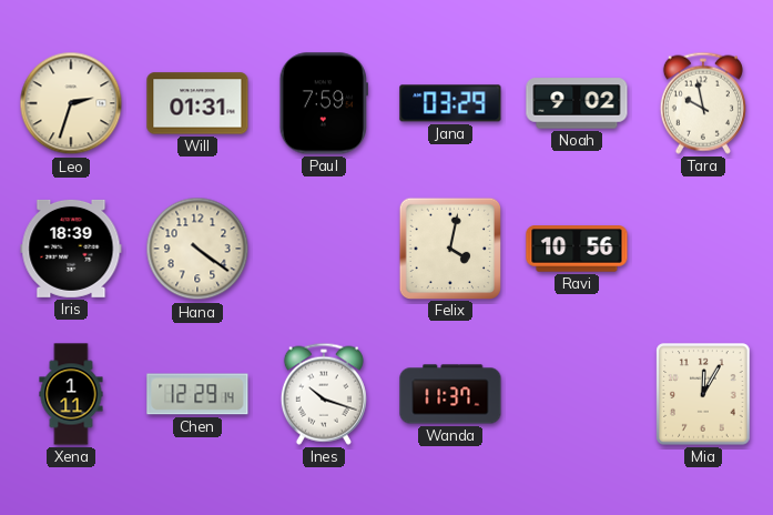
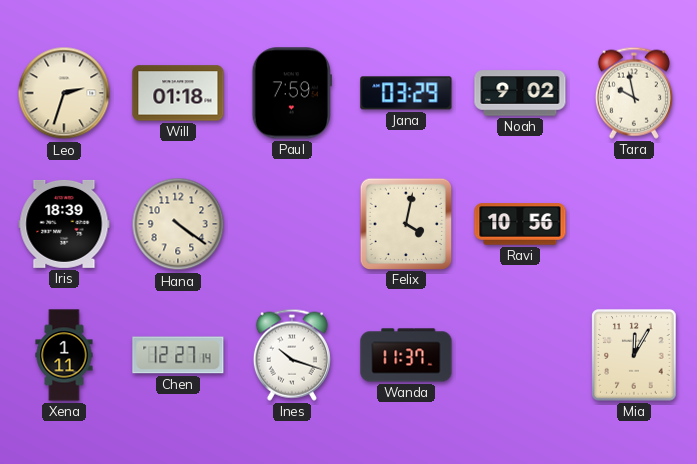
Will: 01:31 -> 01:18
Chen: 12:29 -> 12:27
